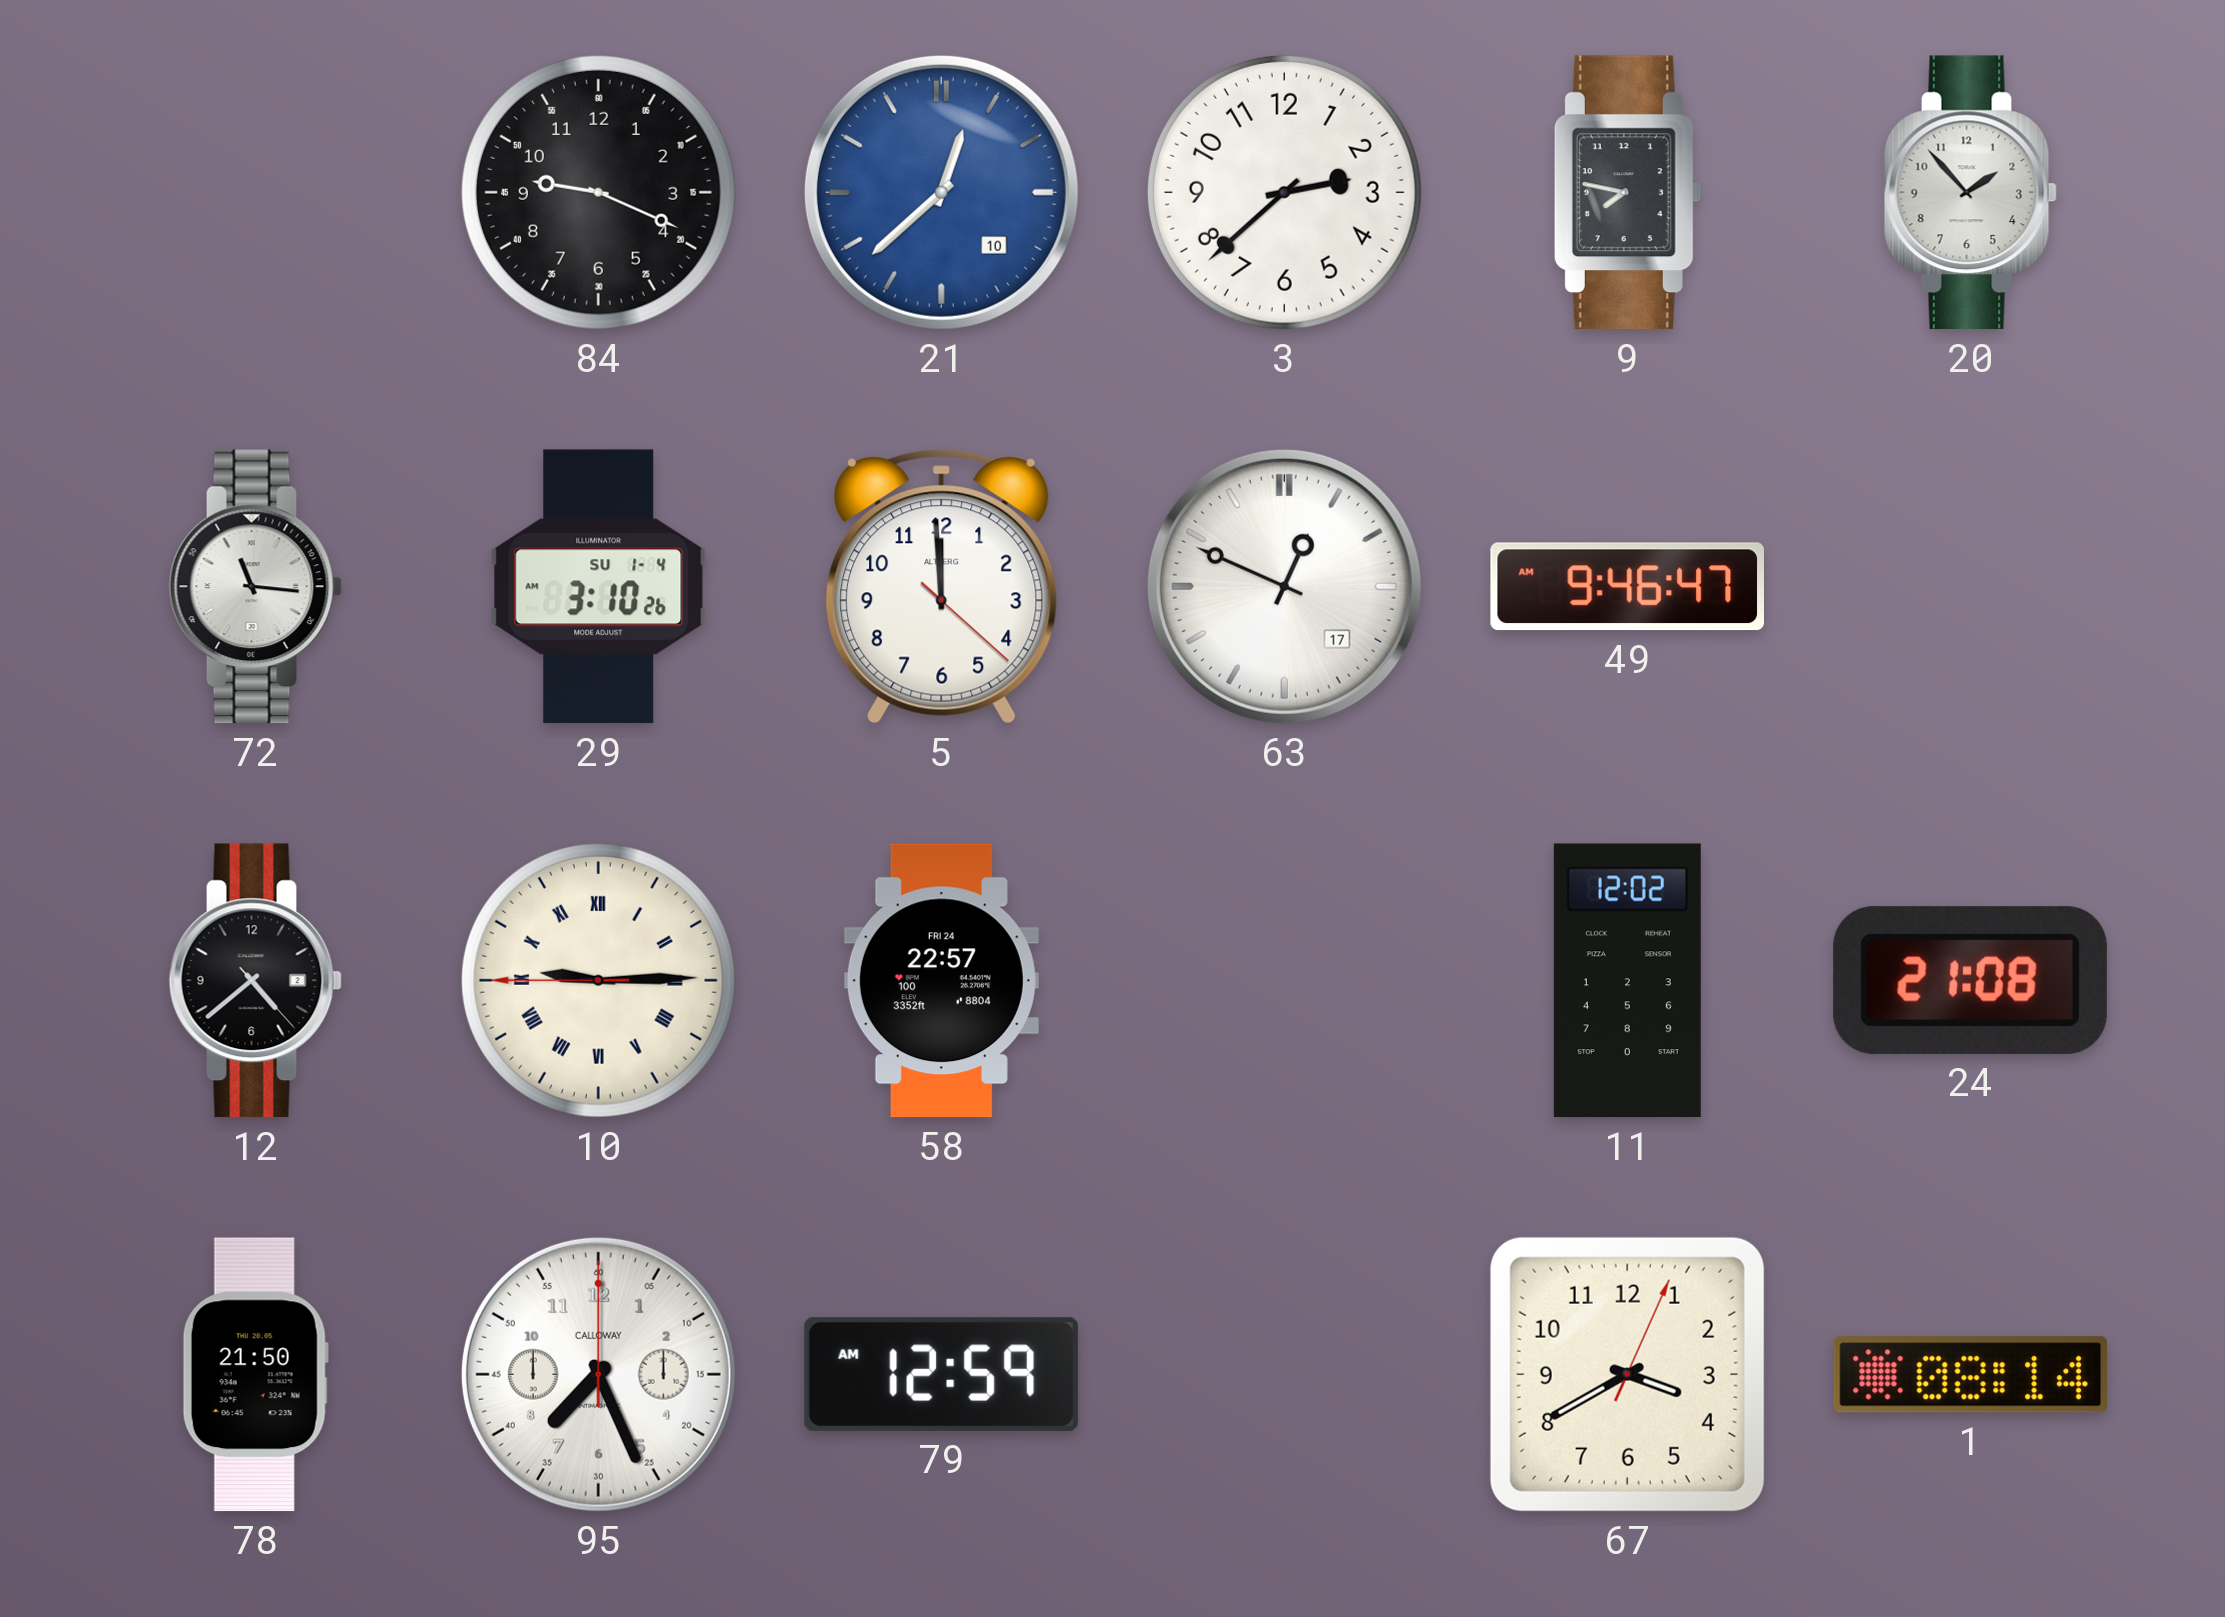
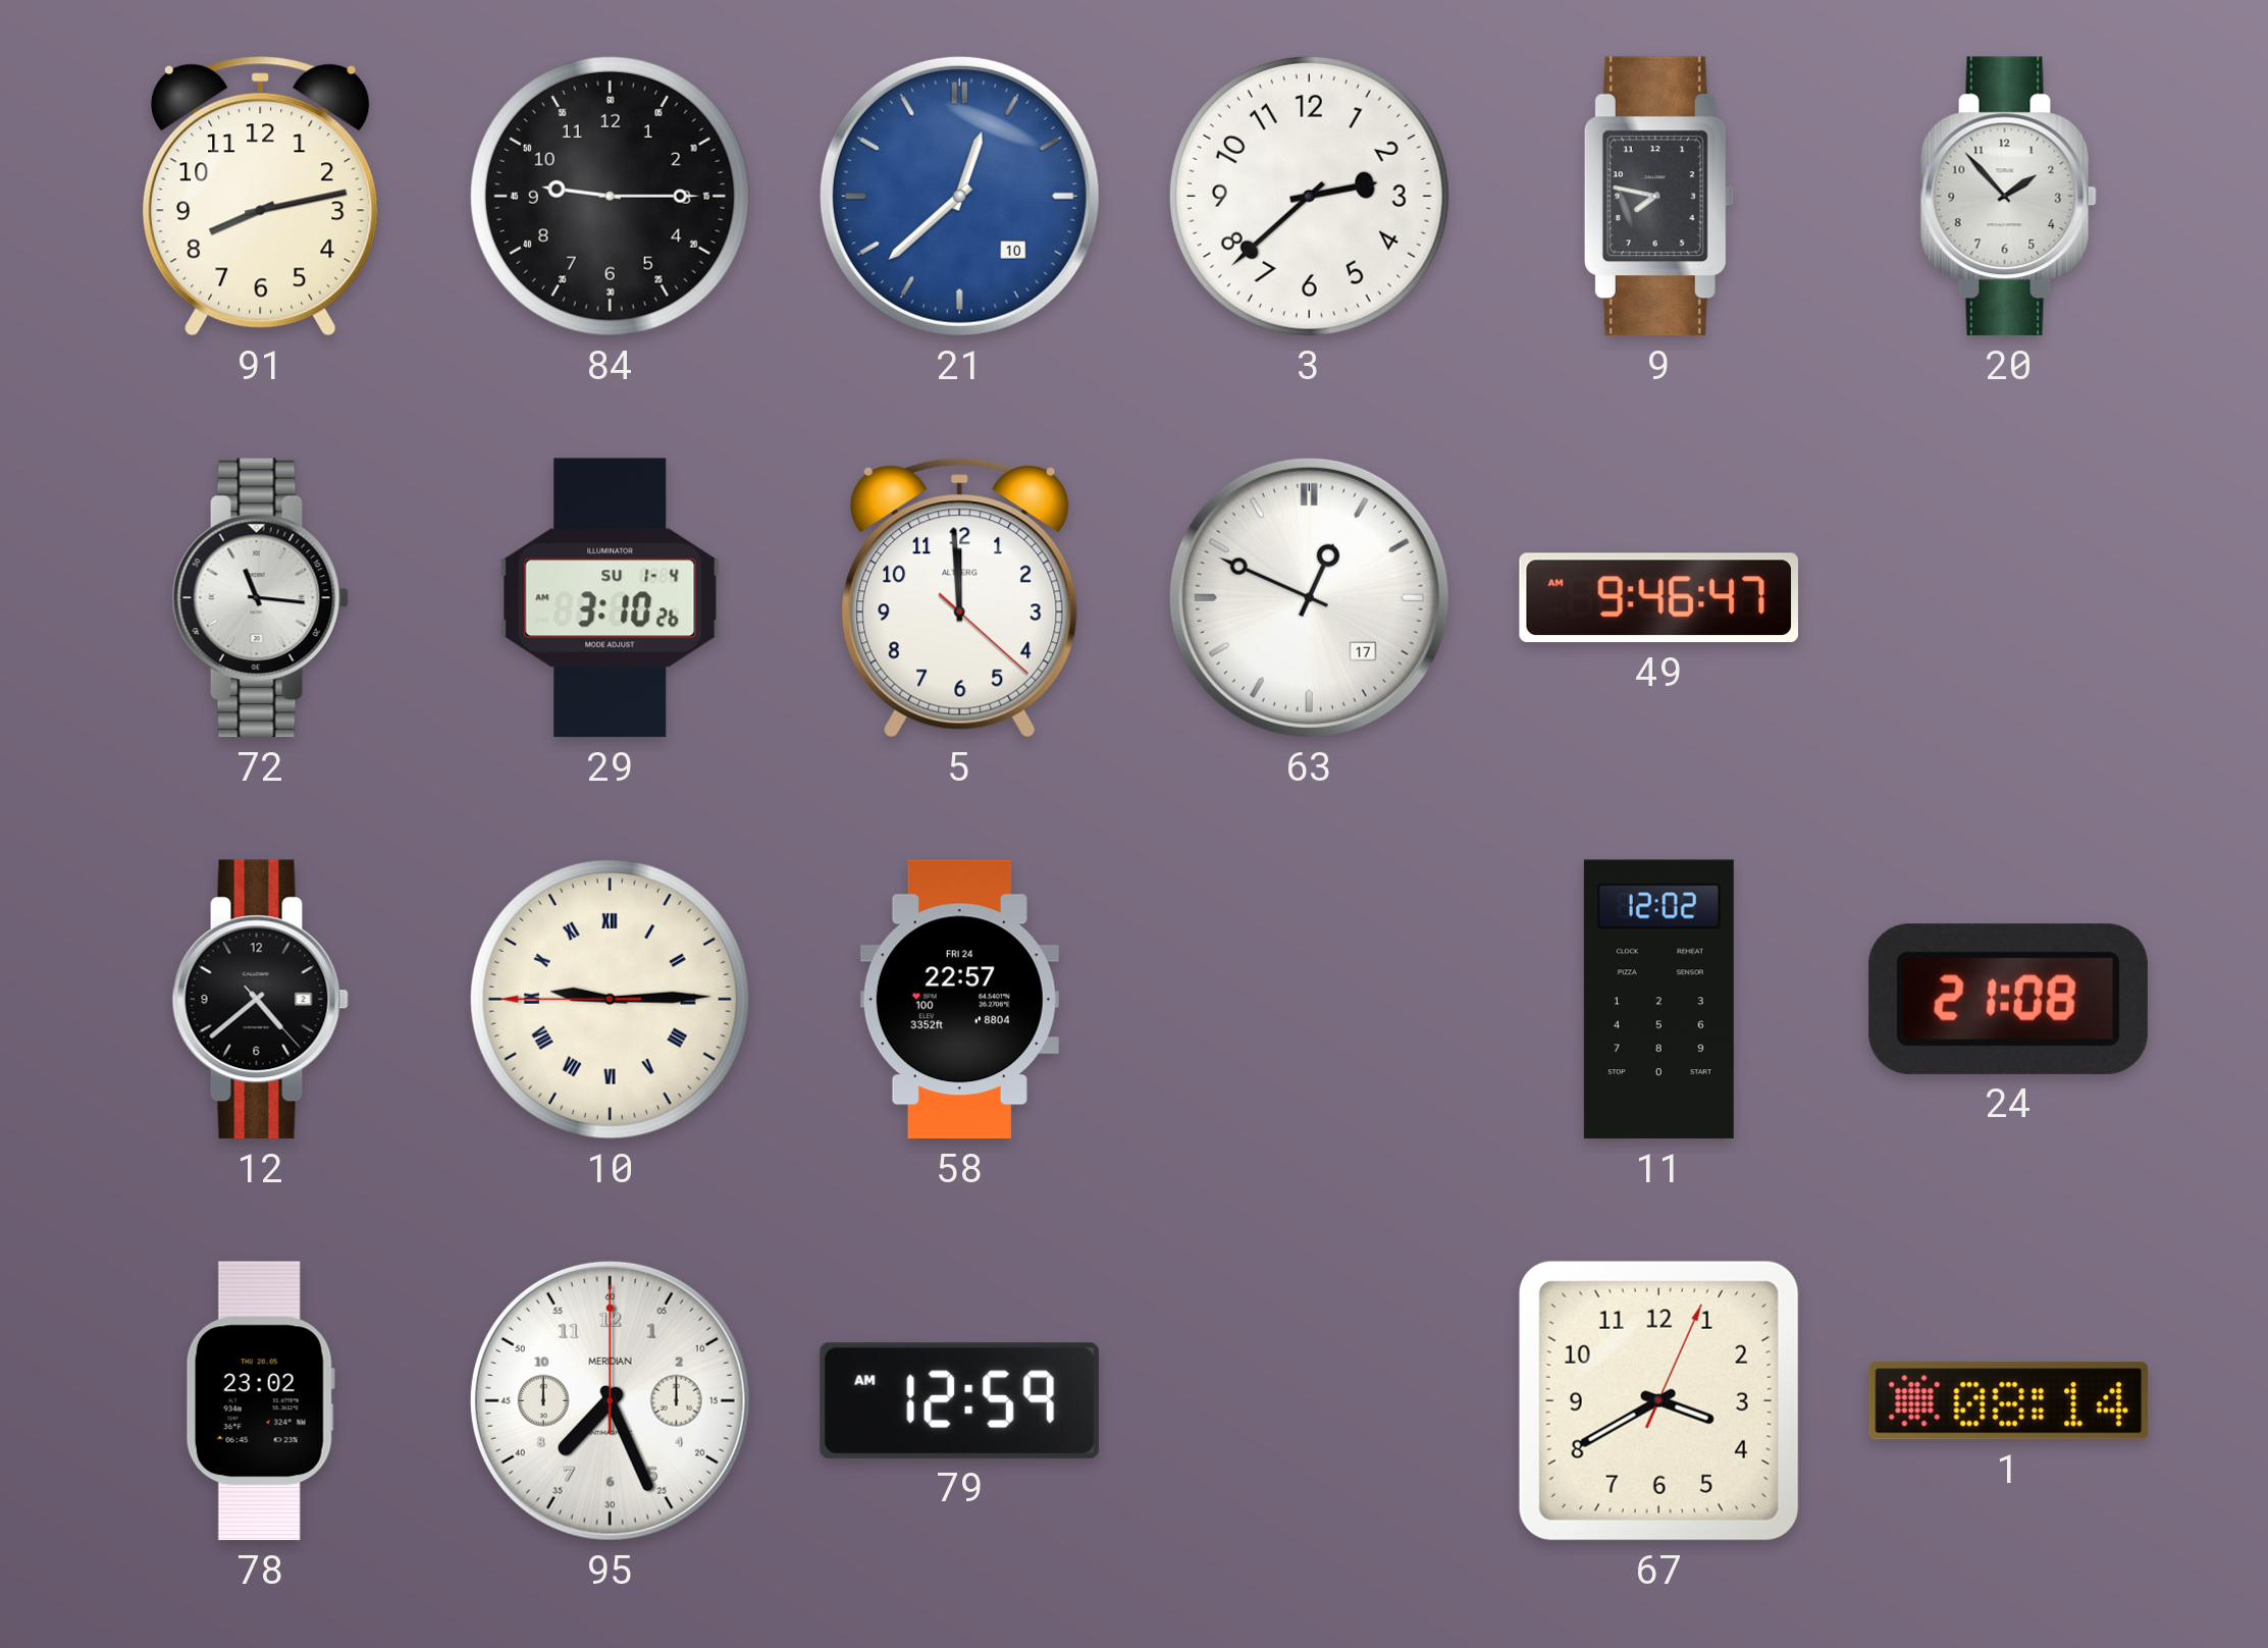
91: none -> 8:13
84: 9:19 -> 9:15
78: 21:50 -> 23:02
95 brand: CALLOWAY -> MERIDIAN
